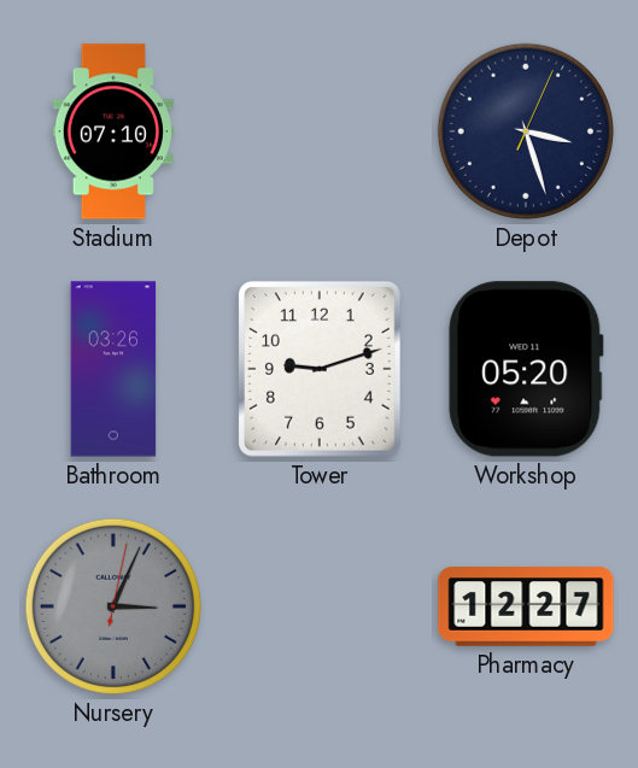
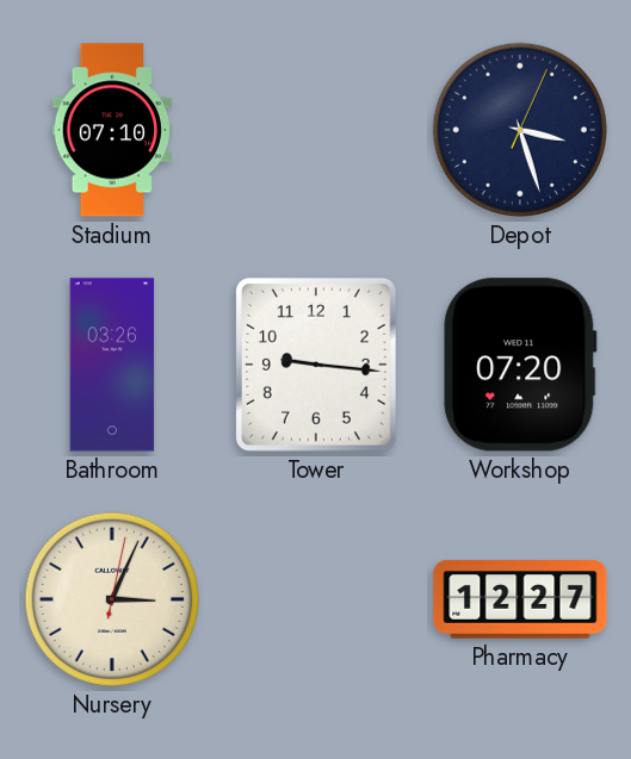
Tower: 9:12 -> 9:16
Workshop: 05:20 -> 07:20
Nursery dial: grey -> cream
